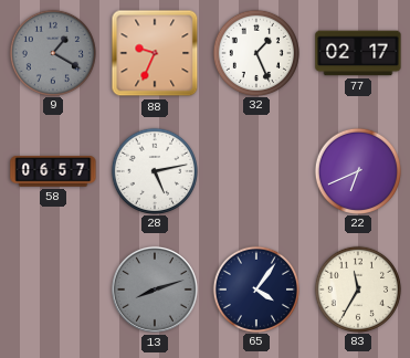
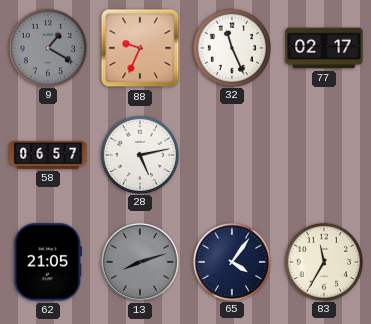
32: 1:26 -> 11:26
22: 6:41 -> none
62: none -> 21:05
